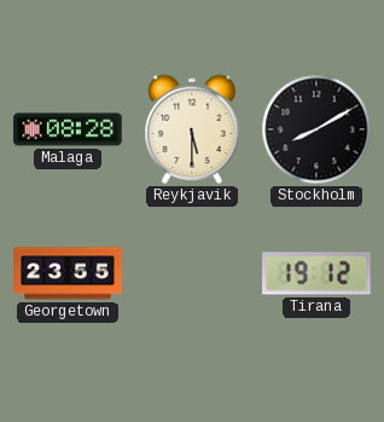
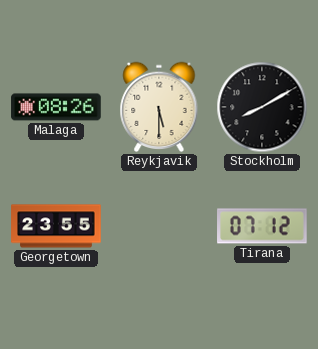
Malaga: 08:28 -> 08:26
Tirana: 19:12 -> 07:12
